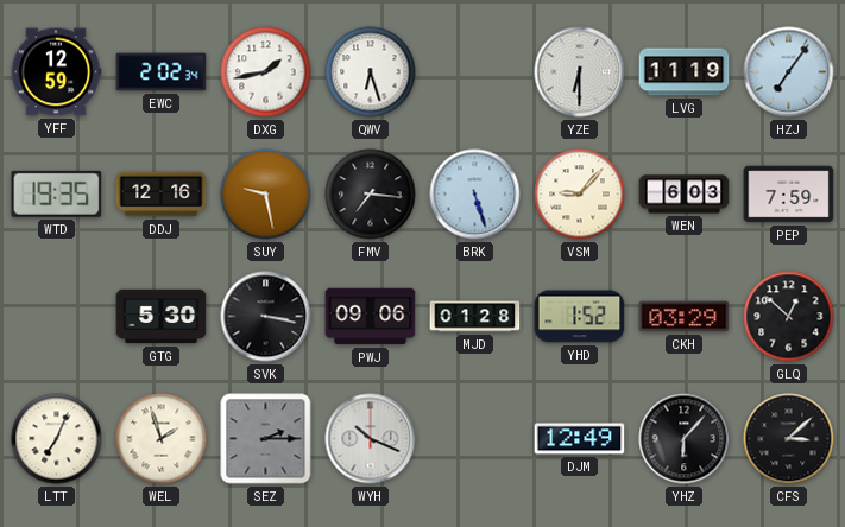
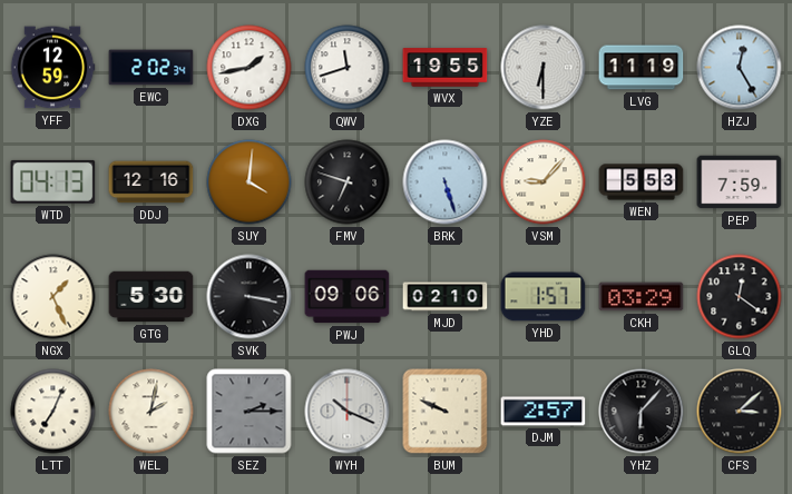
QWV: 6:27 -> 11:42
WVX: none -> 19:55
HZJ: 7:06 -> 12:25
WTD: 19:35 -> 04:13
SUY: 9:28 -> 4:01
FMV: 7:16 -> 6:48
WEN: 6:03 -> 5:53
NGX: none -> 1:26
MJD: 01:28 -> 02:10
YHD: 1:52 -> 1:57
GLQ: 12:52 -> 12:21
WEL: 1:57 -> 2:02
BUM: none -> 9:49
DJM: 12:49 -> 2:57
